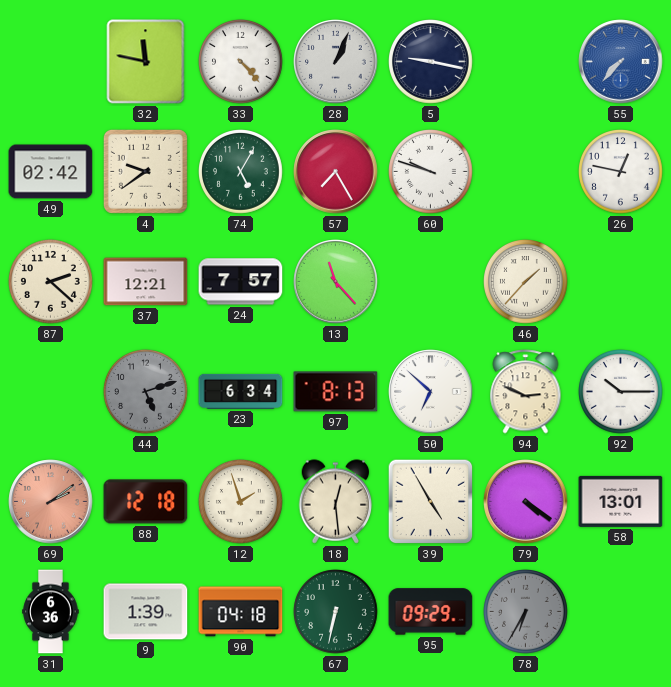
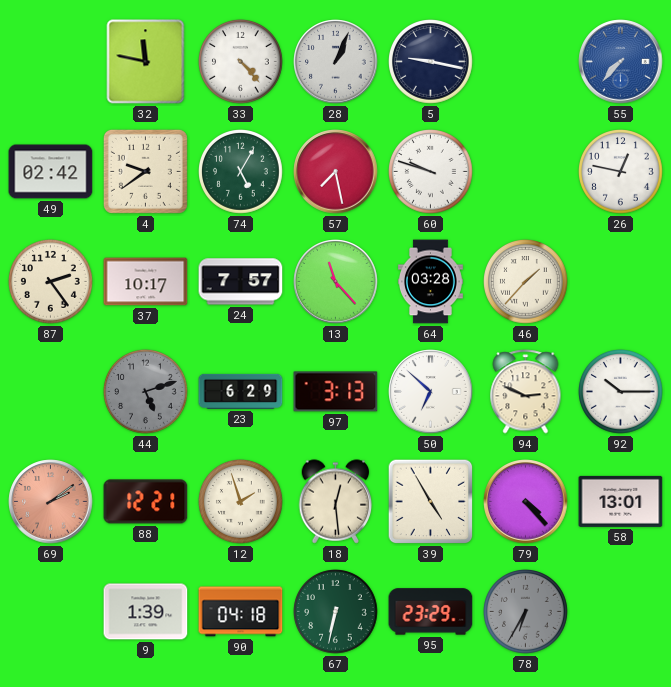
57: 7:25 -> 7:28
87: 2:22 -> 2:24
37: 12:21 -> 10:17
64: none -> 03:28
23: 6:34 -> 6:29
97: 8:13 -> 3:13
88: 12:18 -> 12:21
79: 4:21 -> 4:23
31: 6:36 -> none
95: 09:29 -> 23:29
